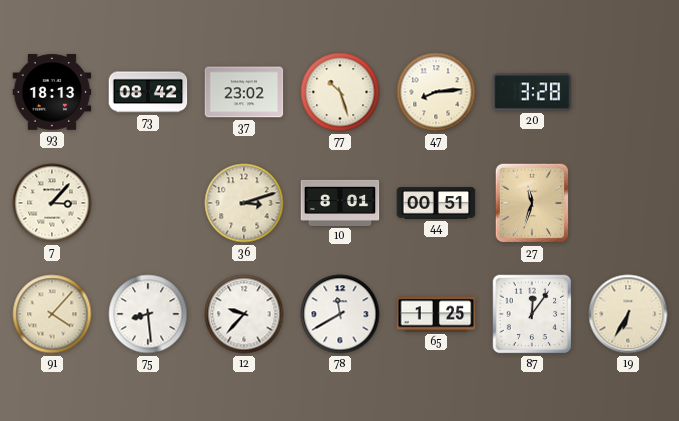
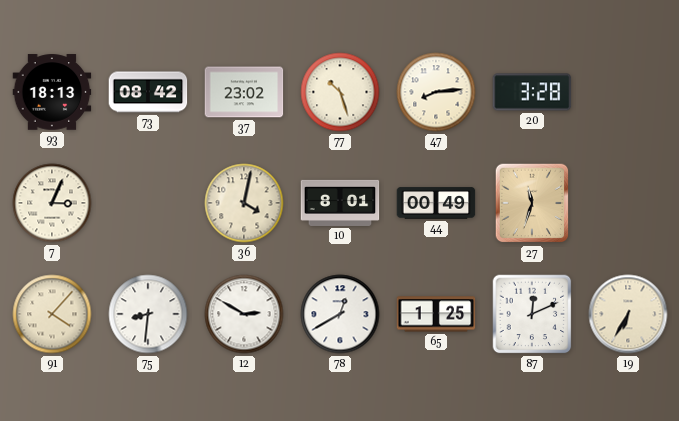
7: 3:07 -> 3:04
36: 3:12 -> 4:02
44: 00:51 -> 00:49
75: 8:29 -> 8:31
12: 9:37 -> 2:50
78: 11:40 -> 12:40
87: 12:06 -> 12:11
